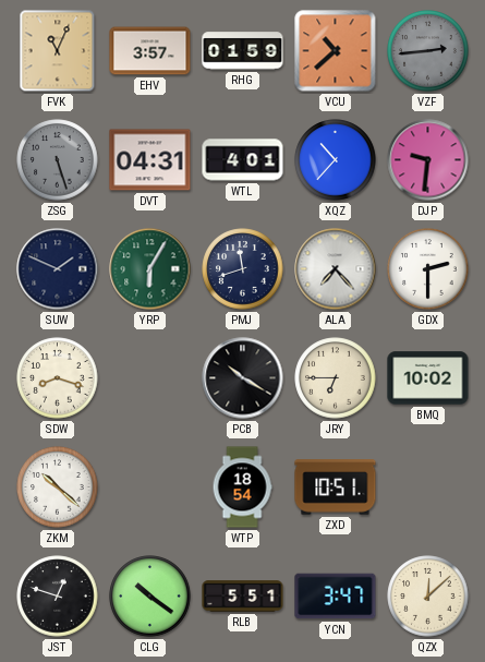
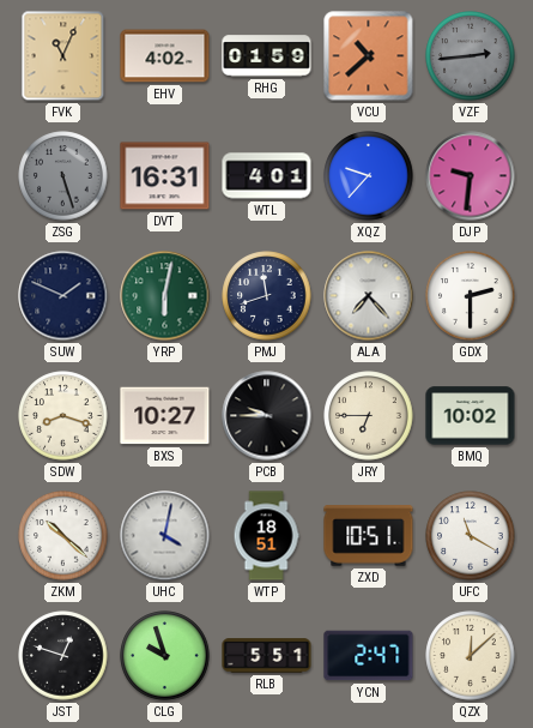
EHV: 3:57 -> 4:02
DVT: 04:31 -> 16:31
XQZ: 10:37 -> 9:37
YRP: 6:05 -> 6:02
BXS: none -> 10:27
PCB: 10:20 -> 9:45
UHC: none -> 4:02
WTP: 18:54 -> 18:51
UFC: none -> 11:20
CLG: 10:21 -> 9:57
YCN: 3:47 -> 2:47
